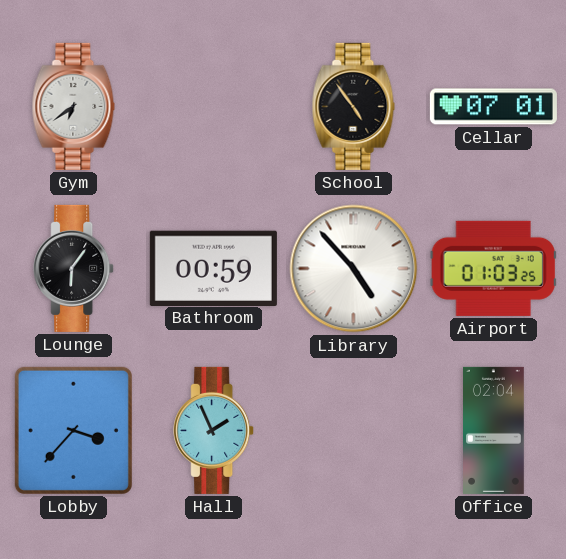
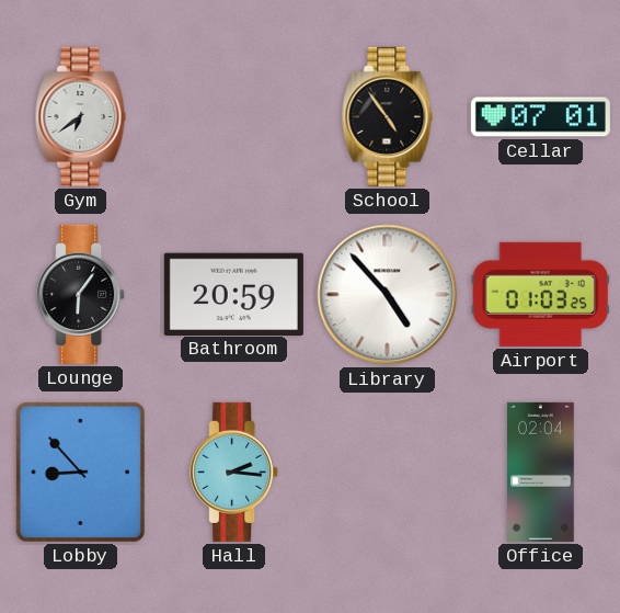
Bathroom: 00:59 -> 20:59
Lobby: 3:37 -> 8:53
Hall: 1:56 -> 2:16
